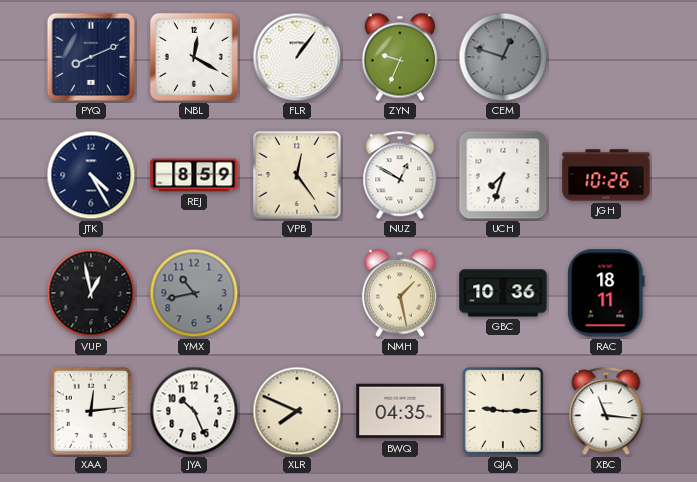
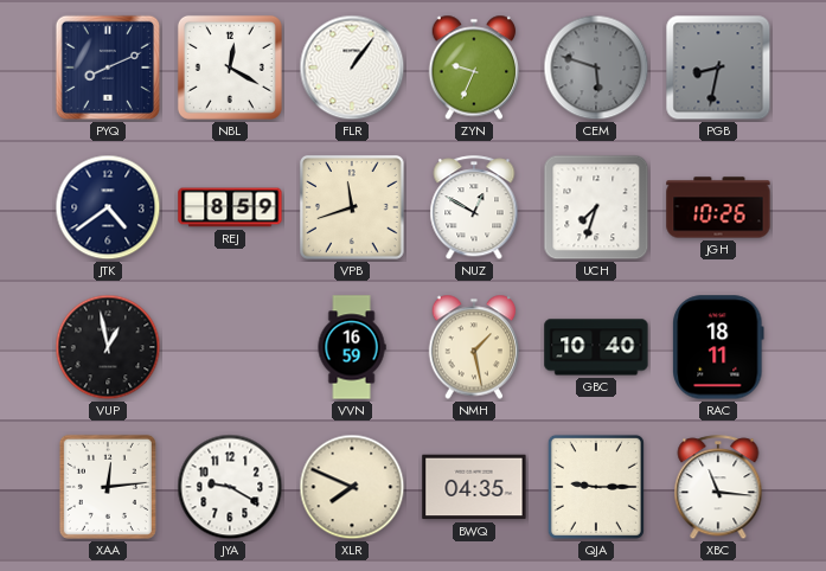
CEM: 12:48 -> 5:48
PGB: none -> 8:32
JTK: 4:25 -> 4:39
VPB: 12:24 -> 11:42
YMX: 10:43 -> none
VVN: none -> 16:59
GBC: 10:36 -> 10:40
JYA: 10:26 -> 9:20
